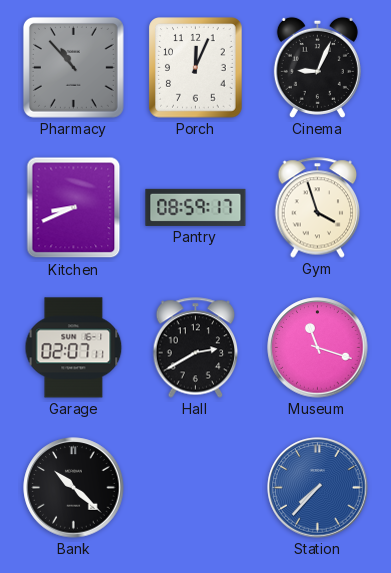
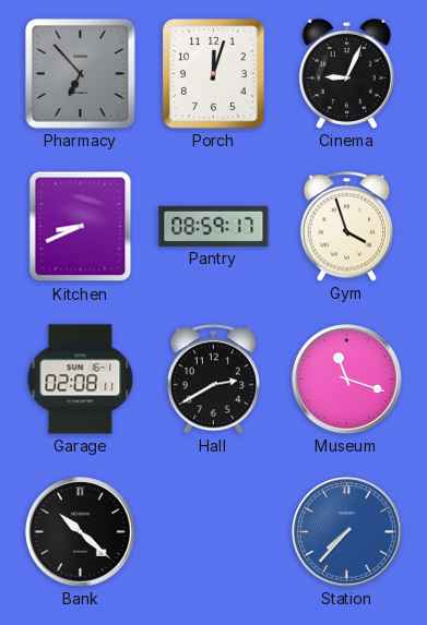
Pharmacy: 10:53 -> 6:53
Porch: 12:04 -> 12:03
Garage: 02:07 -> 02:08
